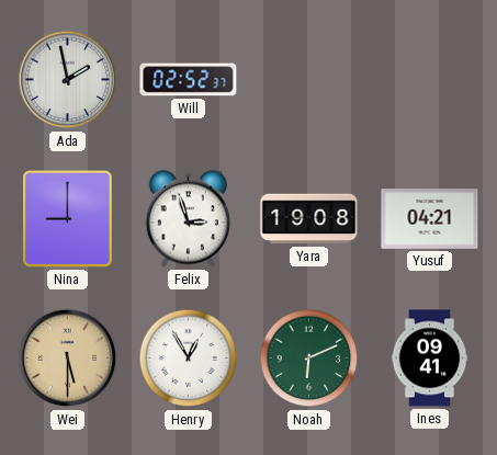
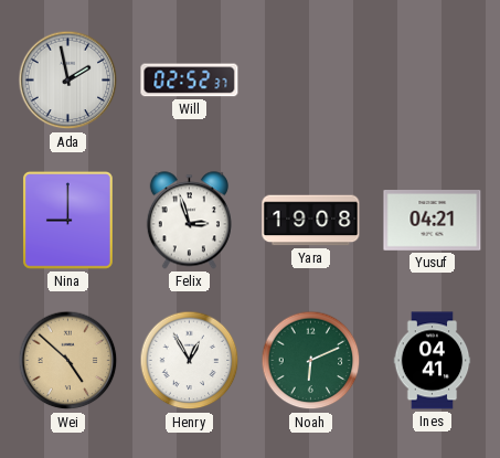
Wei: 5:30 -> 4:52
Ines: 09:41 -> 04:41
